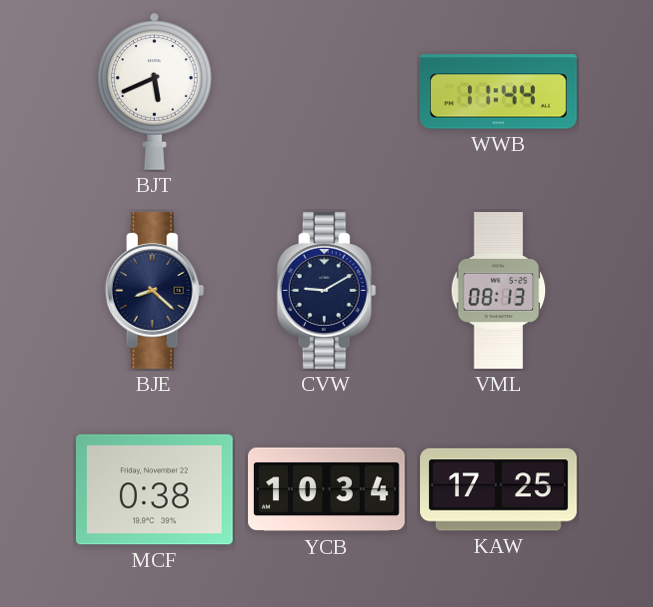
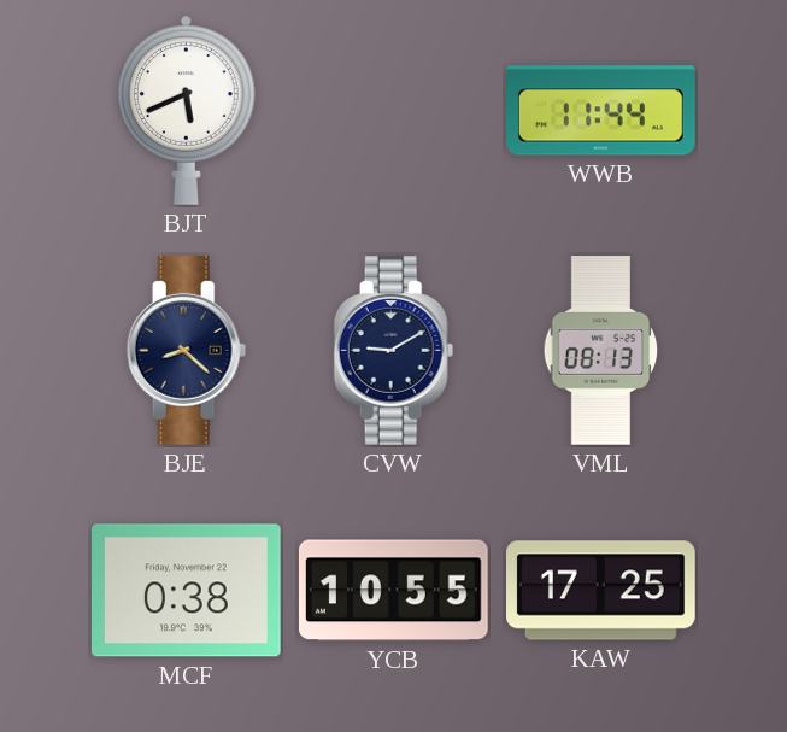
YCB: 10:34 -> 10:55
